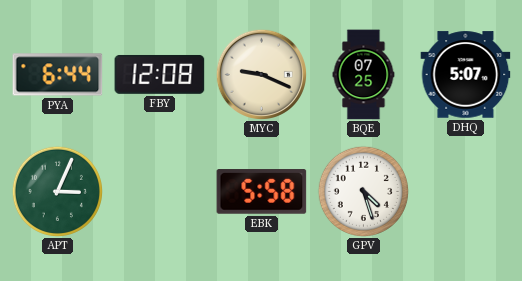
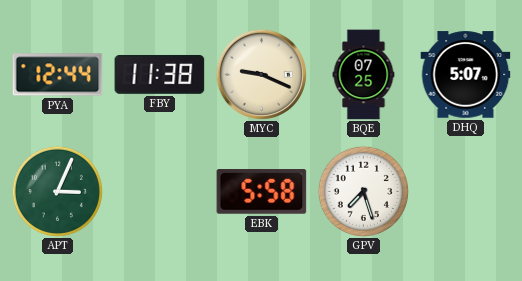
PYA: 6:44 -> 12:44
FBY: 12:08 -> 11:38
GPV: 4:27 -> 7:27
